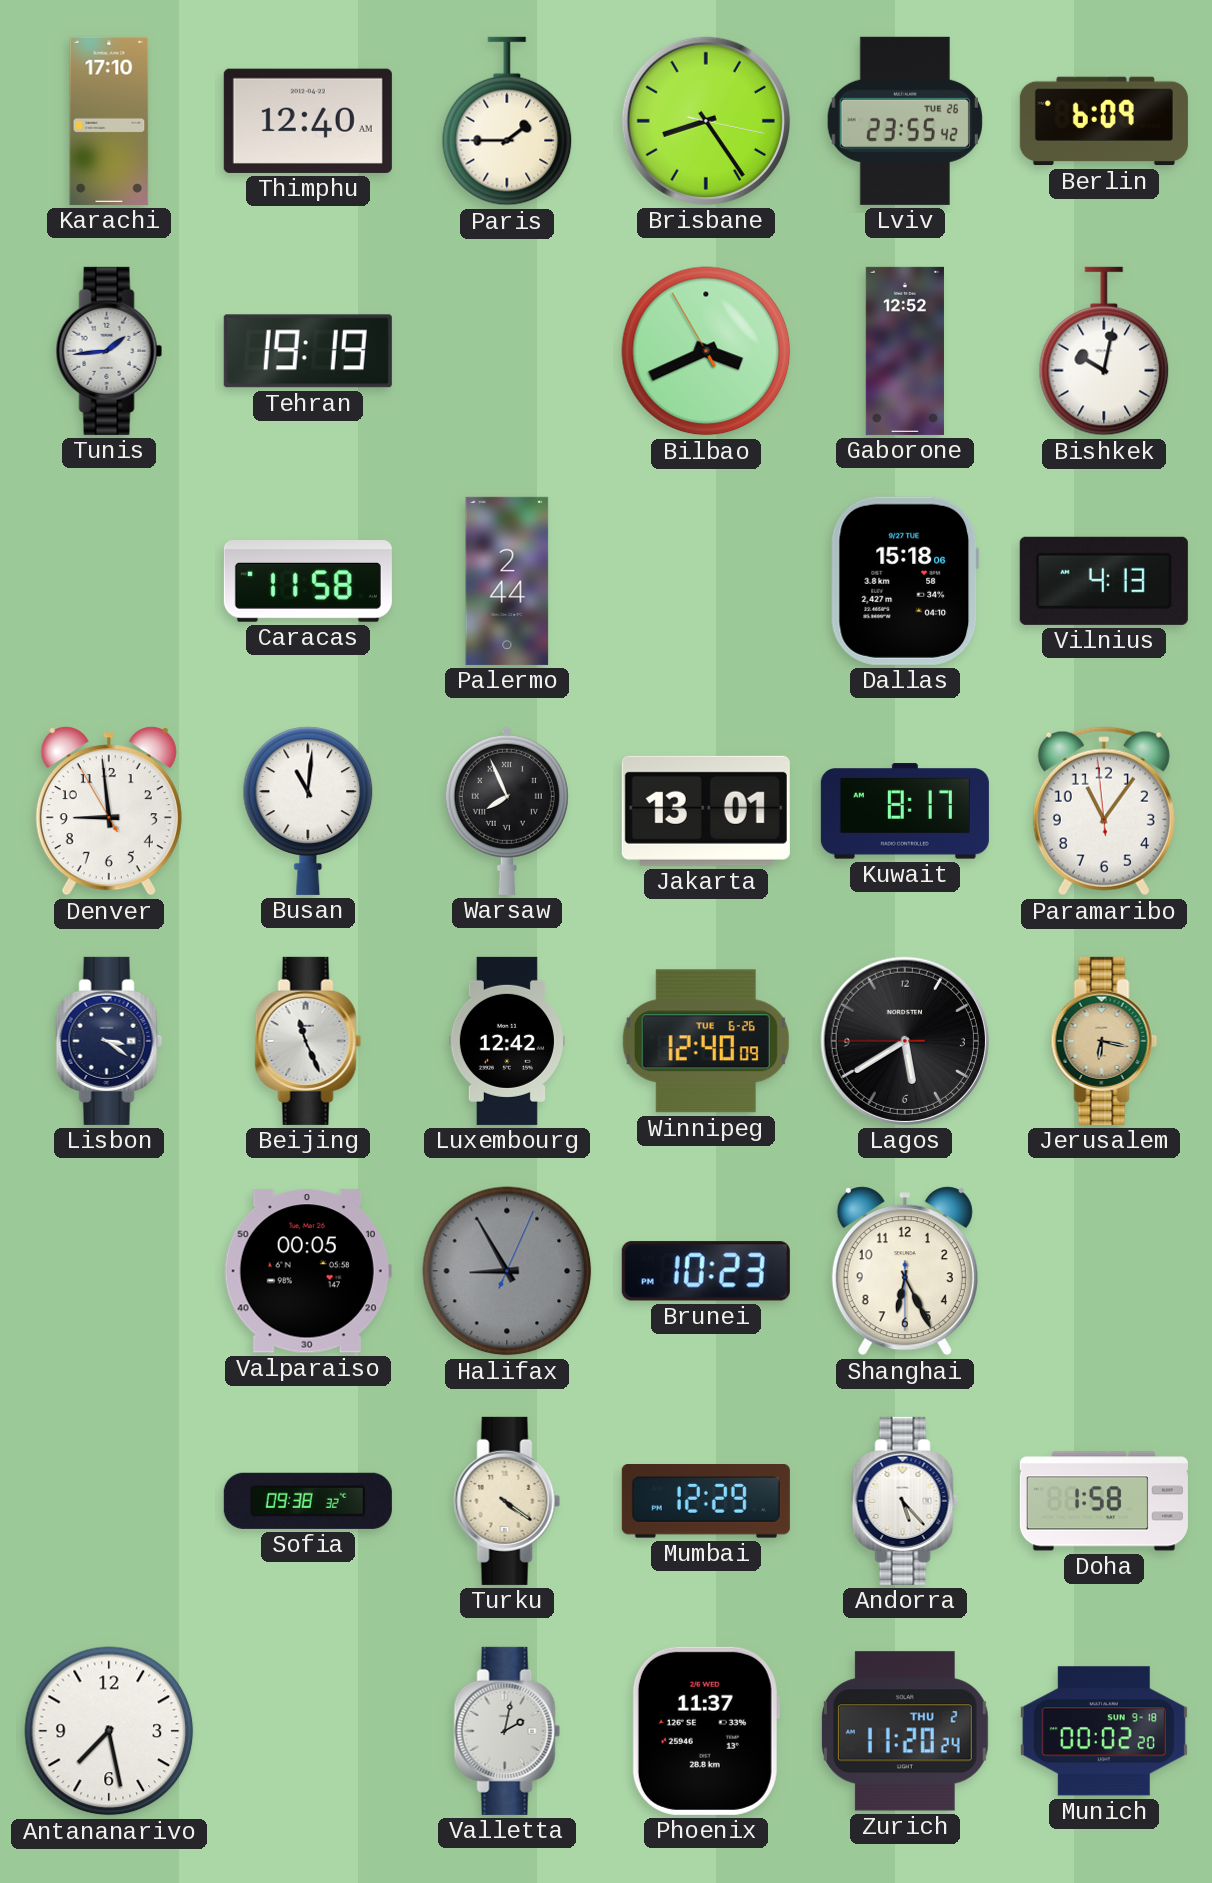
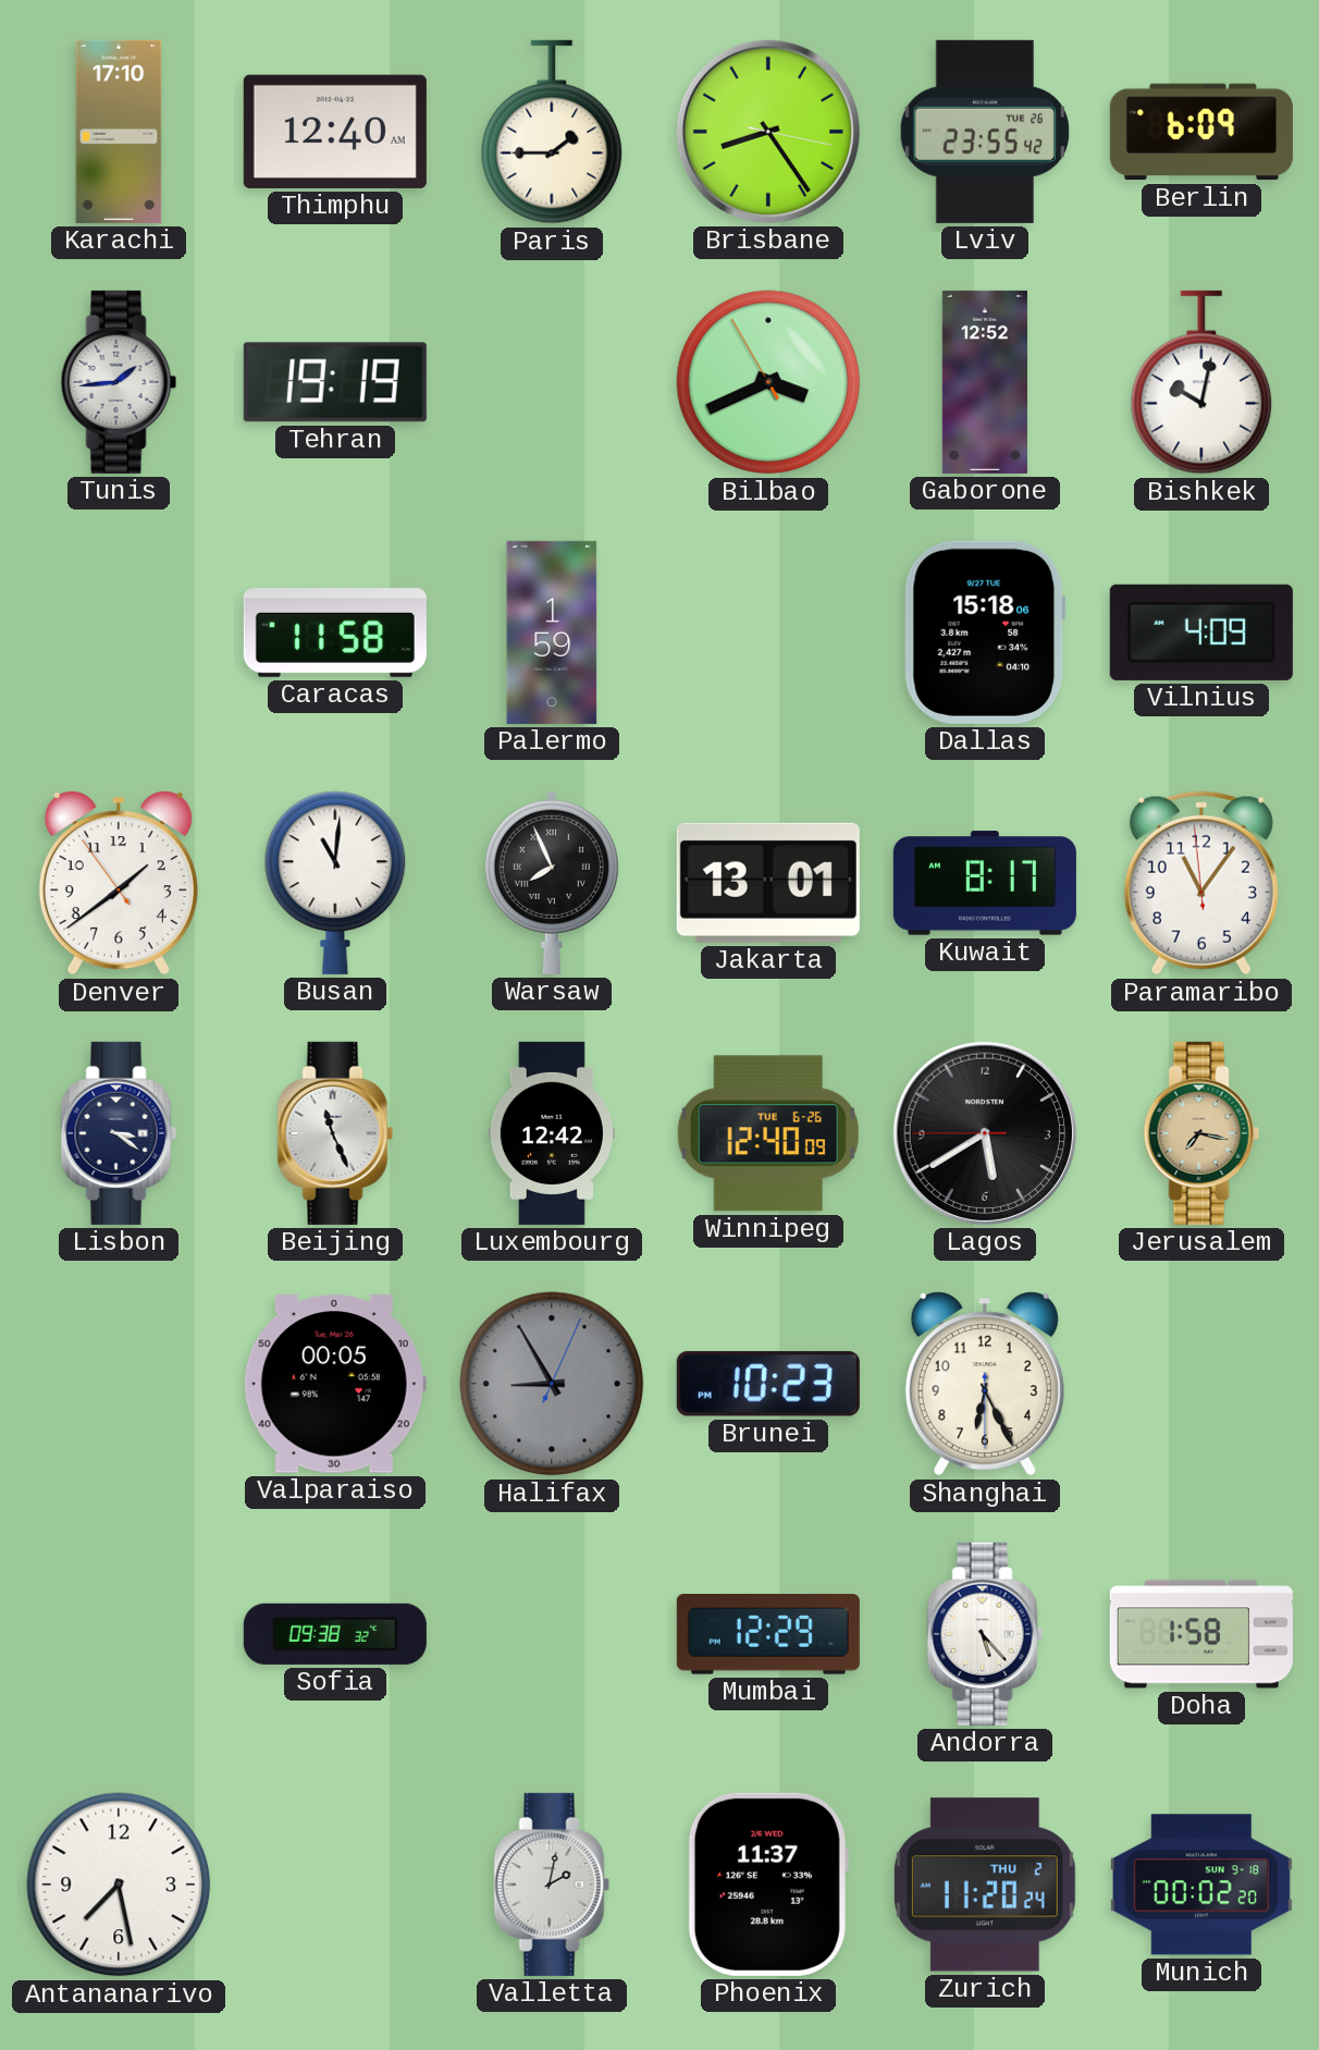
Palermo: 2:44 -> 1:59
Vilnius: 4:13 -> 4:09
Denver: 8:58 -> 1:38
Jerusalem: 6:17 -> 7:17
Turku: 4:21 -> none
